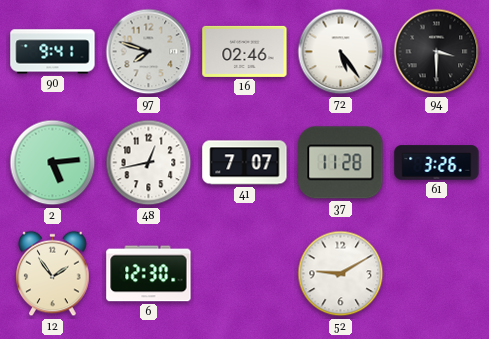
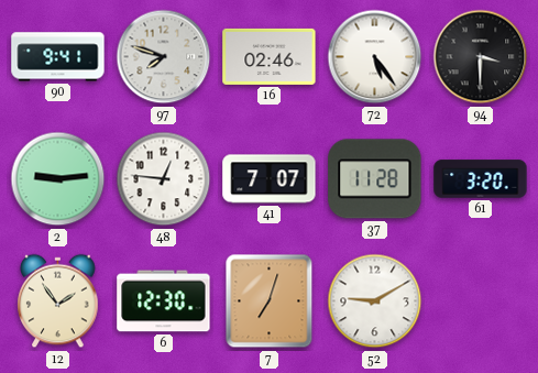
2: 5:14 -> 9:14
48: 12:43 -> 12:46
61: 3:26 -> 3:20
7: none -> 7:03
